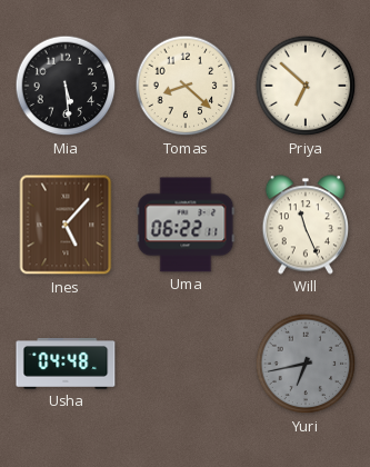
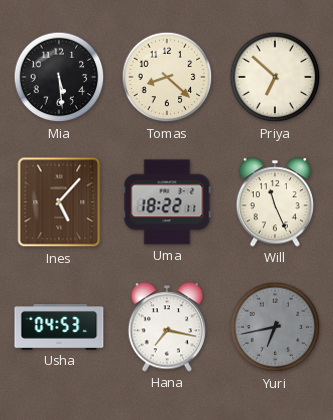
Uma: 06:22 -> 18:22
Usha: 04:48 -> 04:53
Hana: none -> 7:17
